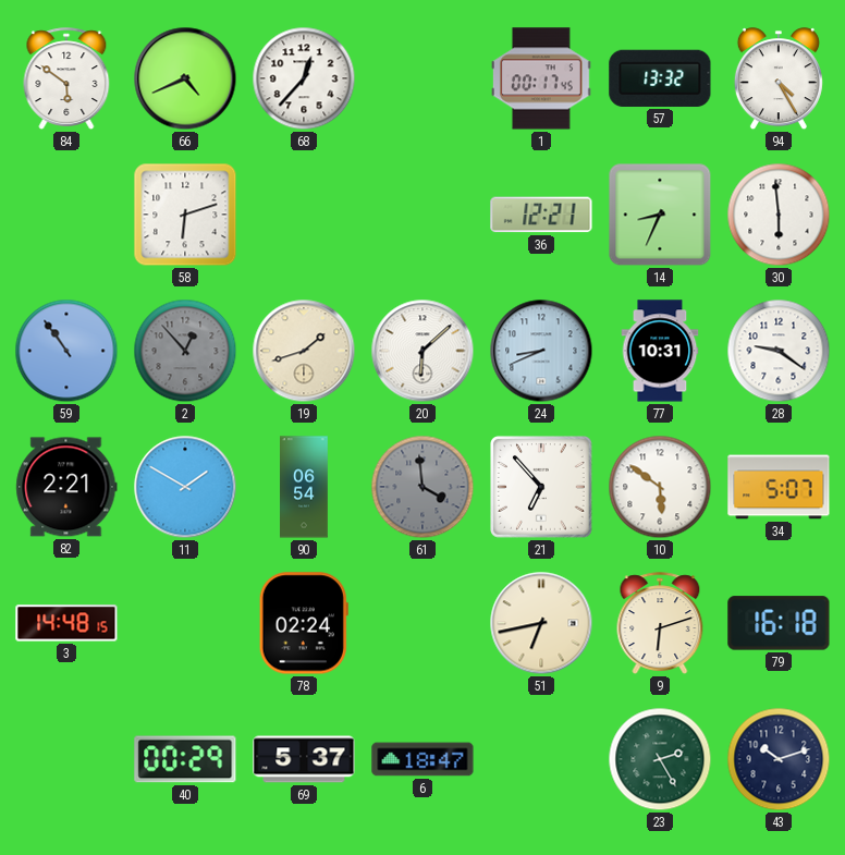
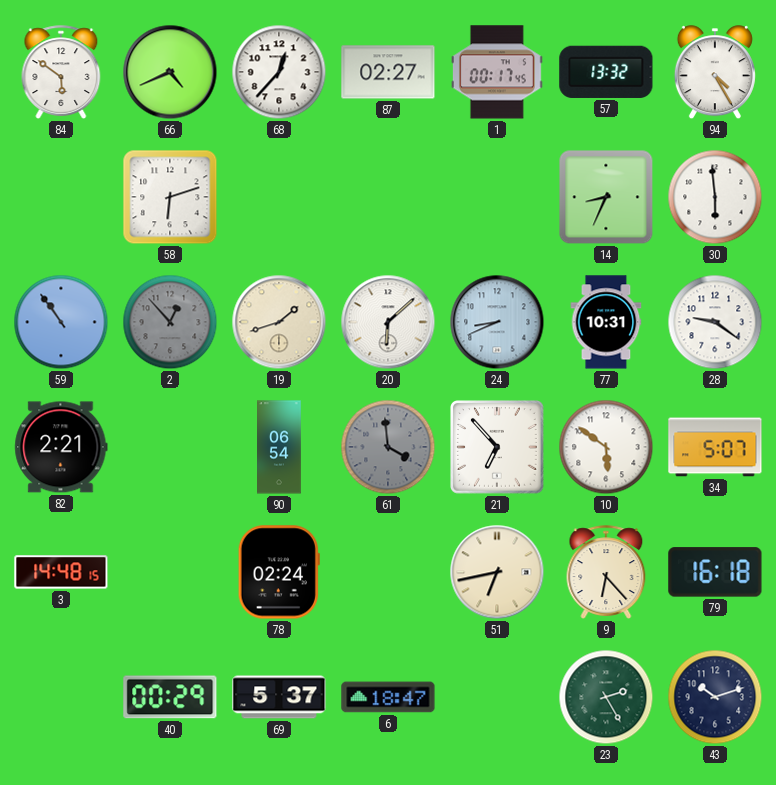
87: none -> 02:27
36: 12:21 -> none
11: 1:50 -> none
9: 6:12 -> 6:23
